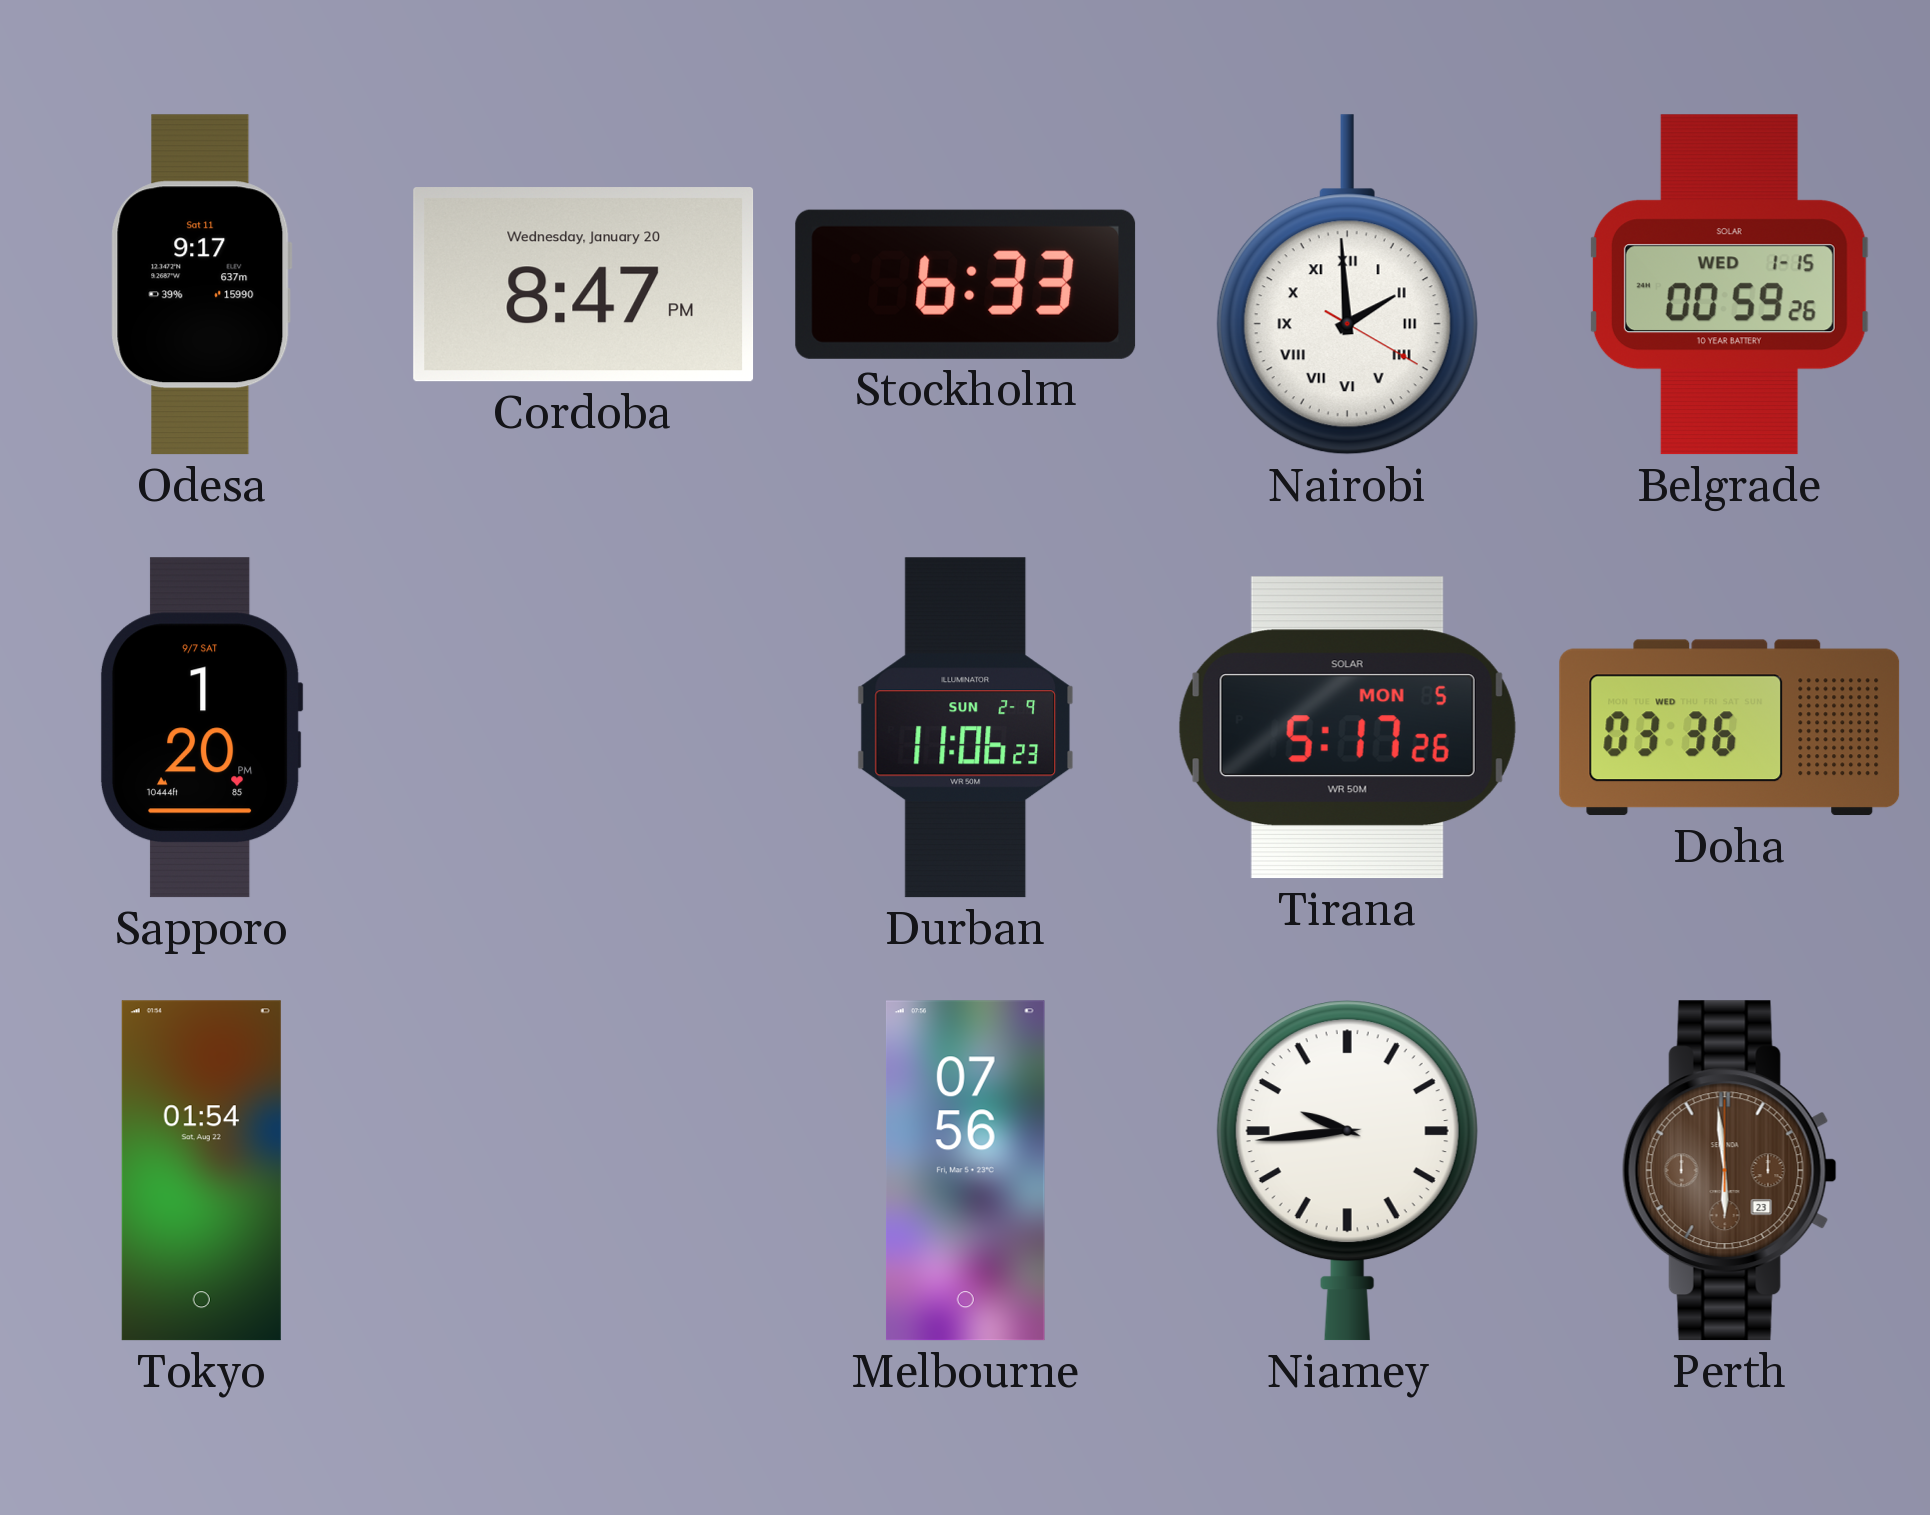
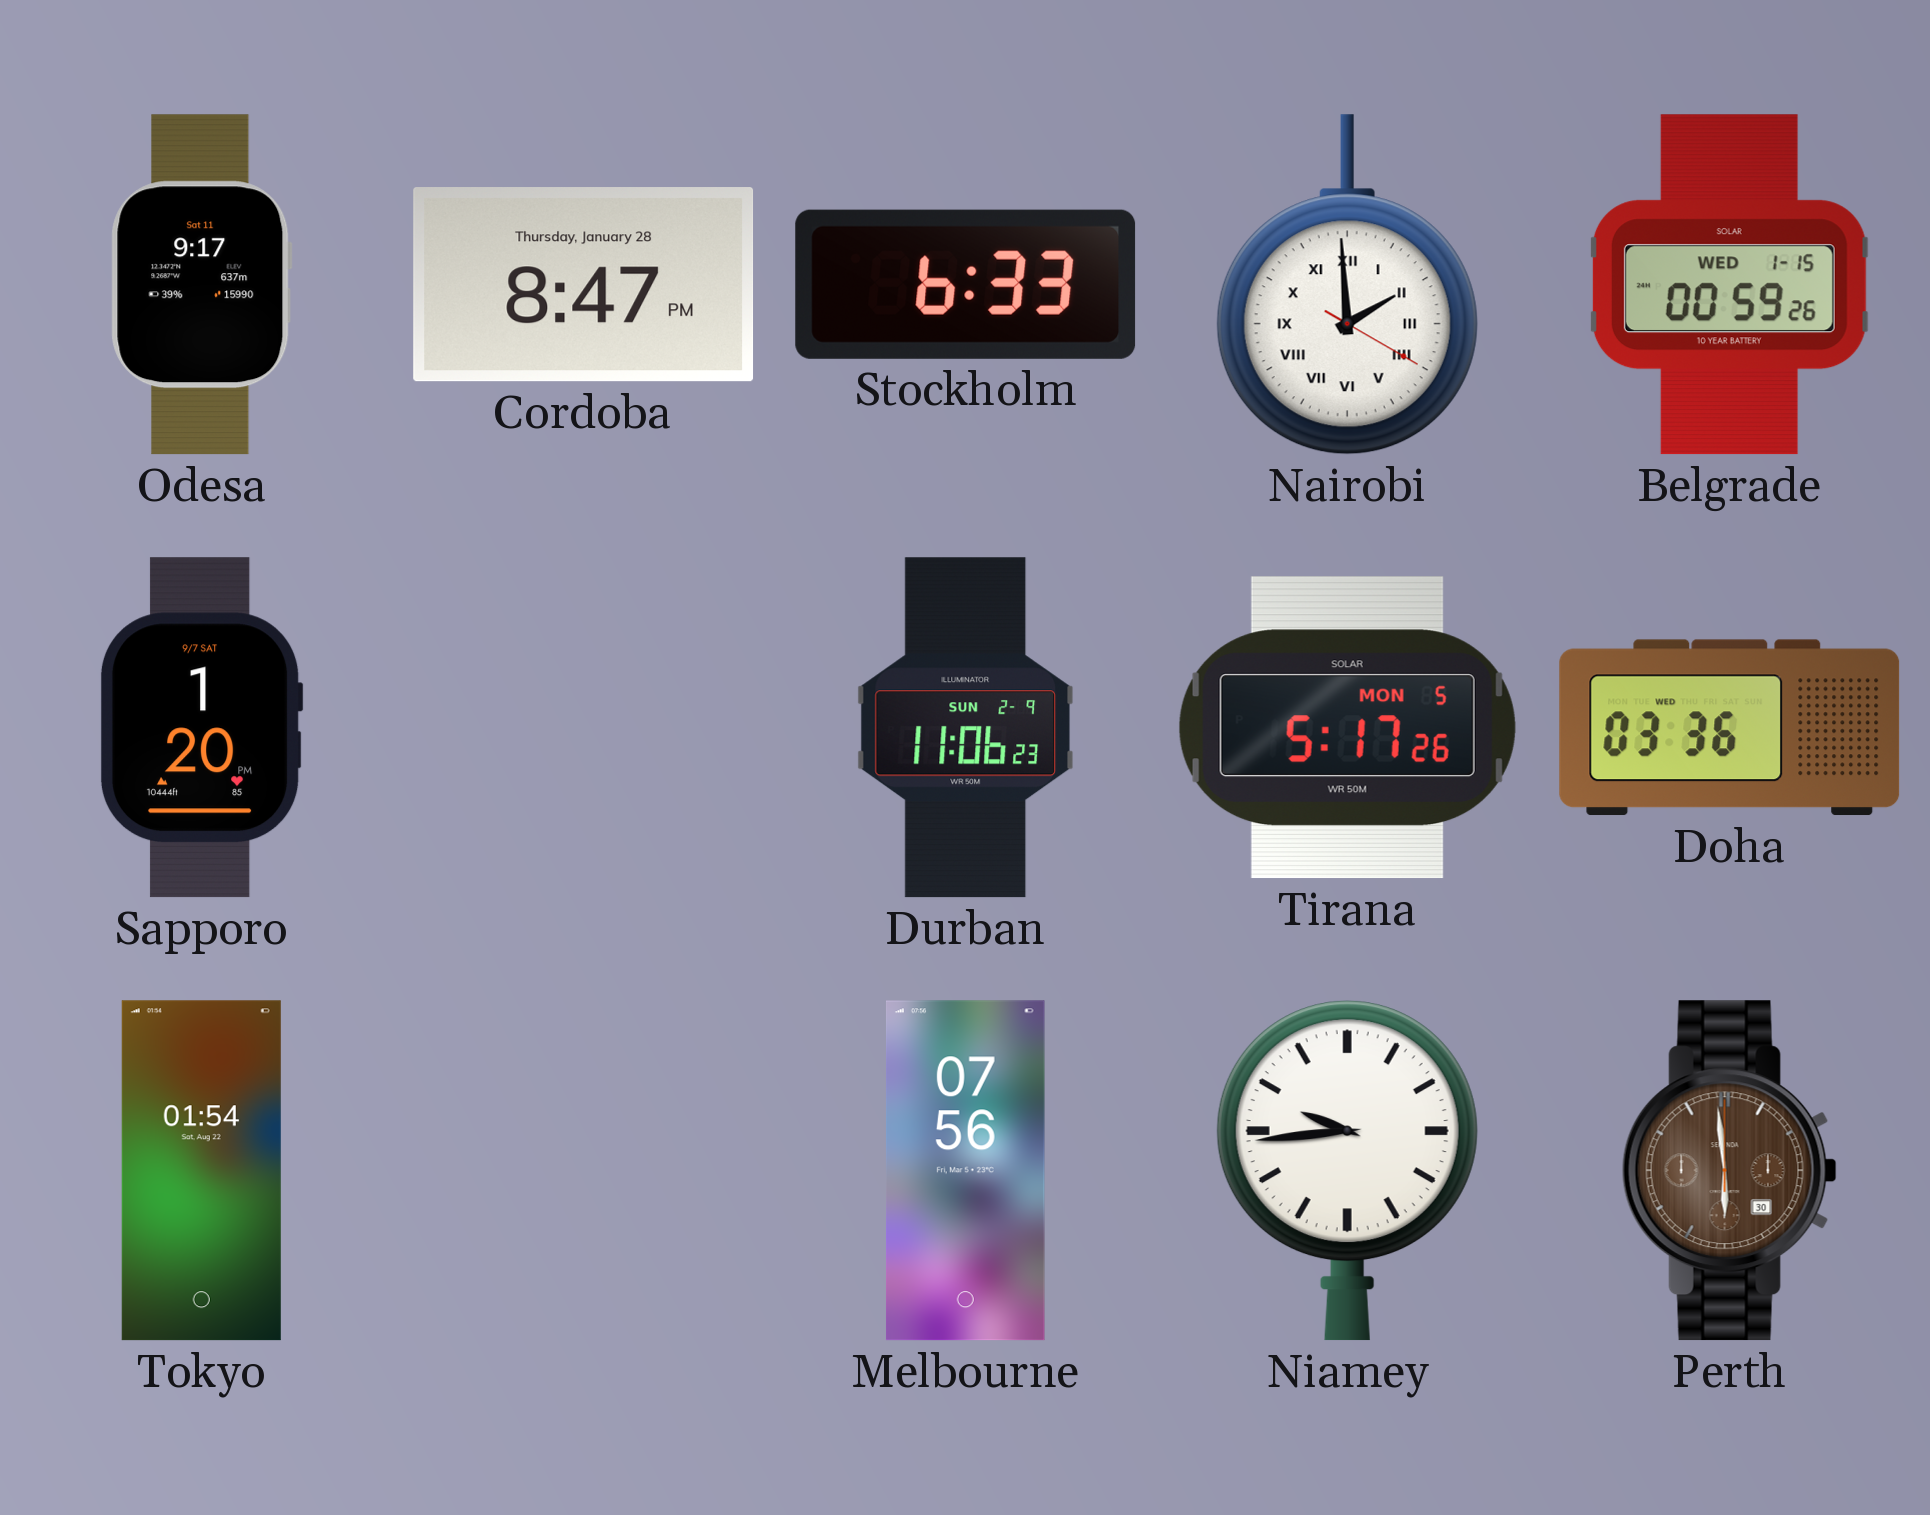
Cordoba date: Wednesday, January 20 -> Thursday, January 28
Perth date: 23 -> 30
